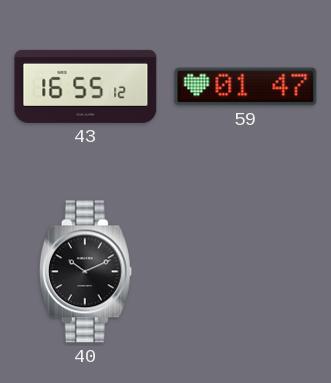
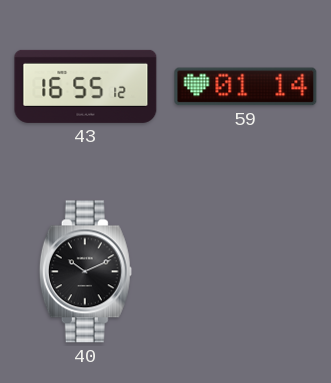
59: 01:47 -> 01:14
